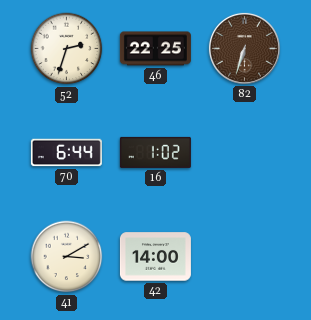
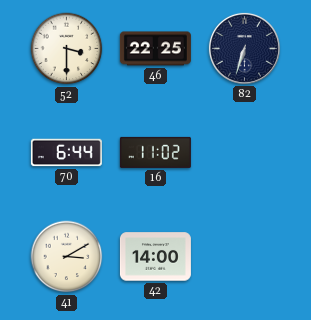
52: 2:33 -> 3:30
82 dial: brown -> navy
16: 1:02 -> 11:02
